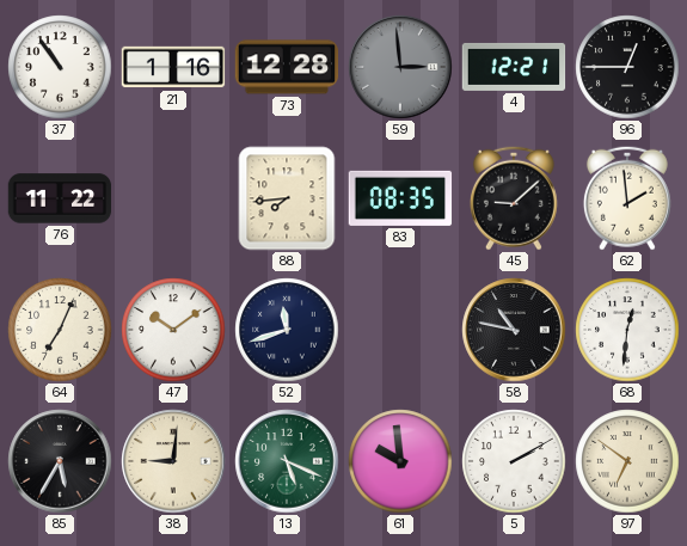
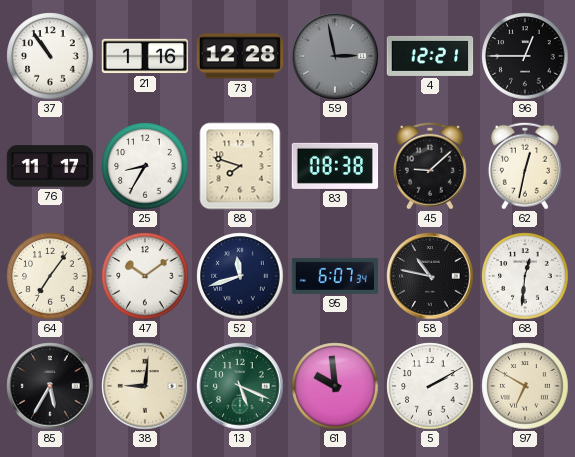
59: 2:59 -> 2:58
76: 11:22 -> 11:17
25: none -> 8:35
88: 7:44 -> 7:48
83: 08:35 -> 08:38
62: 1:59 -> 12:32
64: 7:04 -> 7:06
95: none -> 6:07
97: 6:51 -> 6:50
